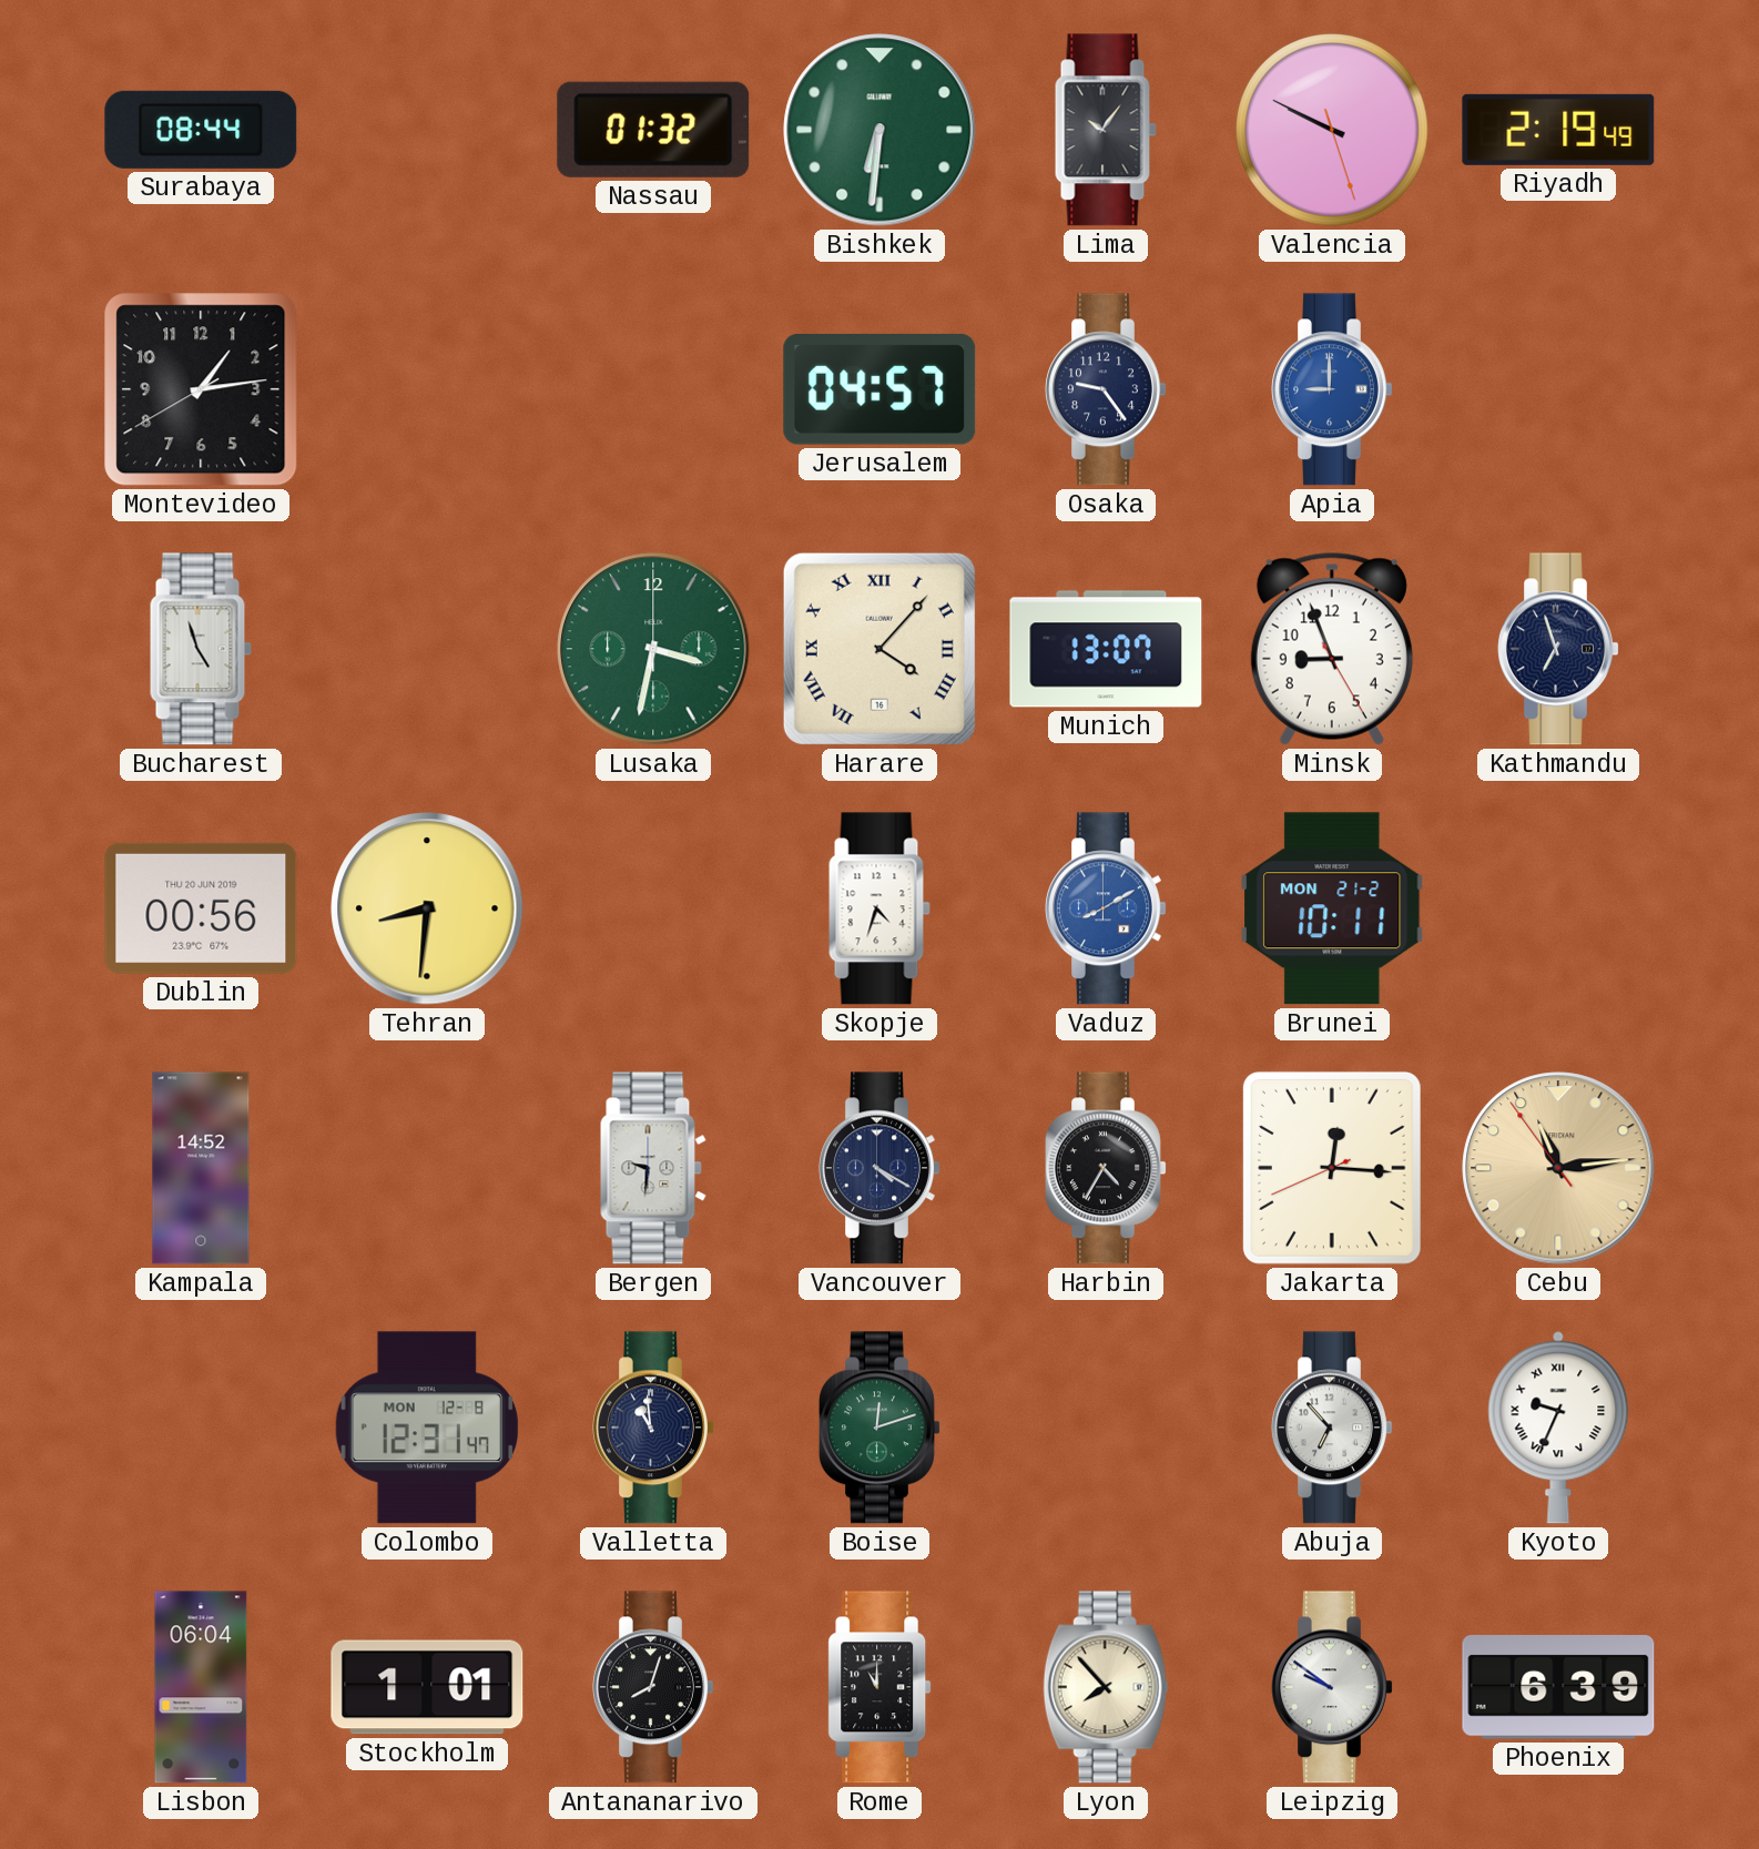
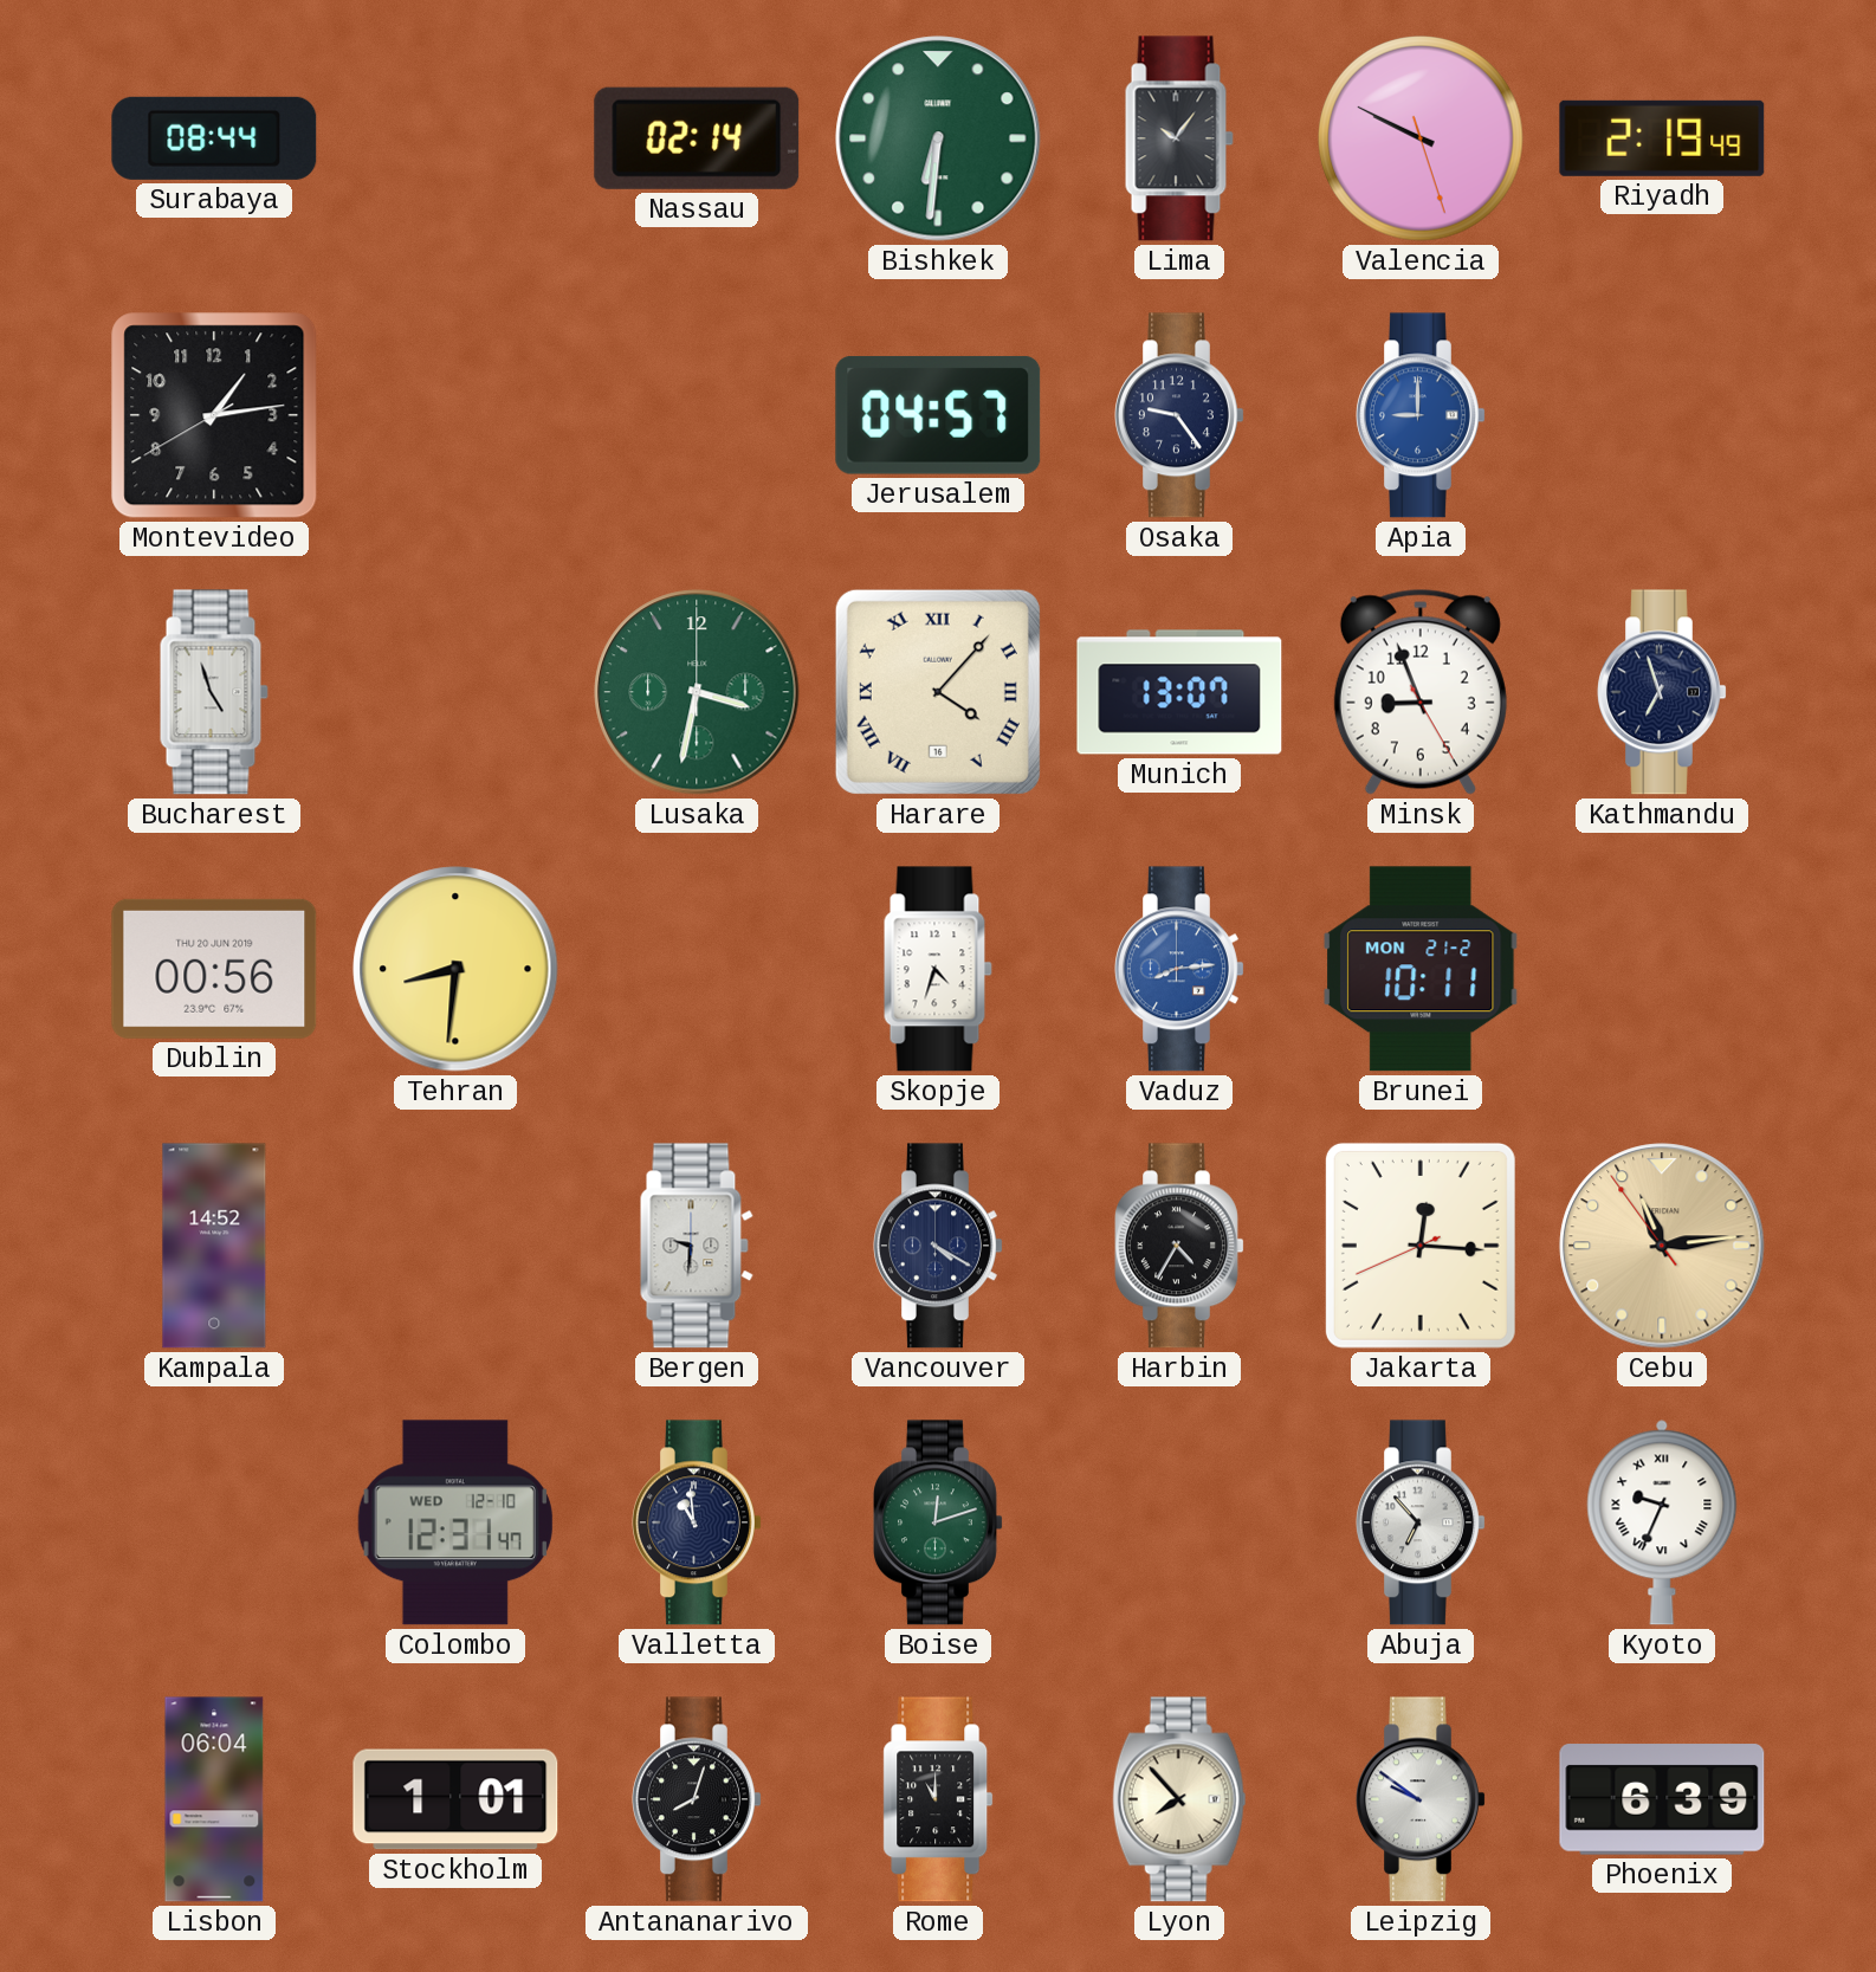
Nassau: 01:32 -> 02:14
Vaduz: 8:10 -> 8:14
Colombo date: MON 12-8 -> WED 12-10
